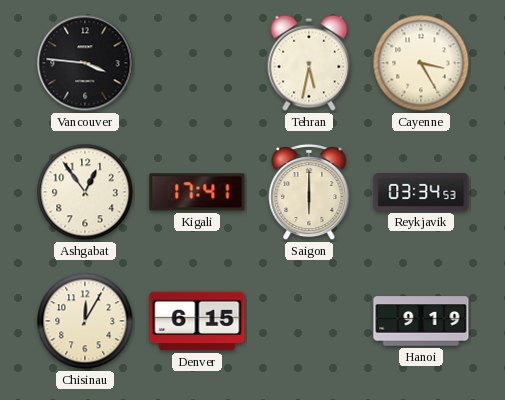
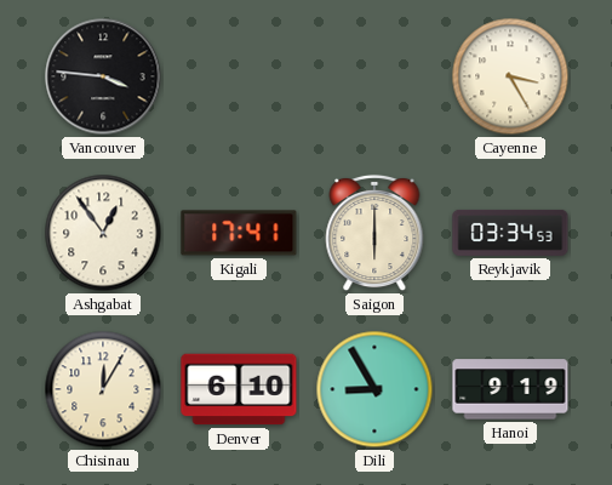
Tehran: 5:32 -> none
Denver: 6:15 -> 6:10
Dili: none -> 8:55
